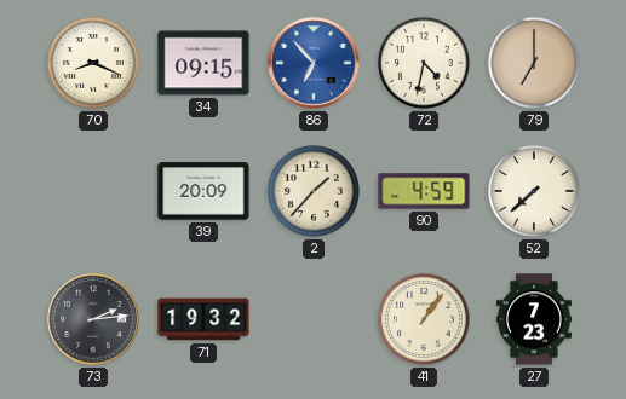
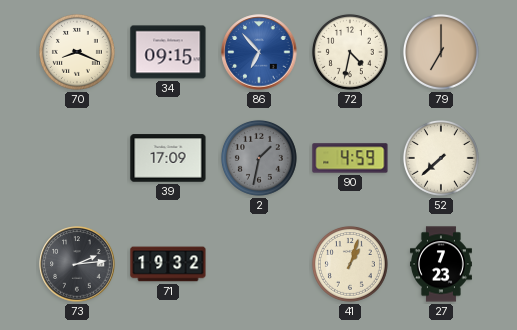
39: 20:09 -> 17:09
2: 1:37 -> 1:32
2 dial: cream -> grey
41: 1:06 -> 1:03
